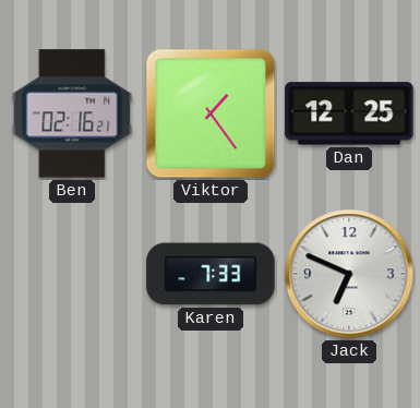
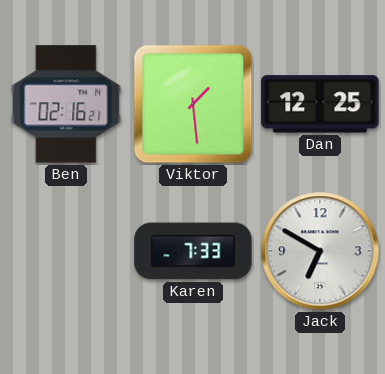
Viktor: 1:24 -> 1:29
Jack: 6:49 -> 6:50
